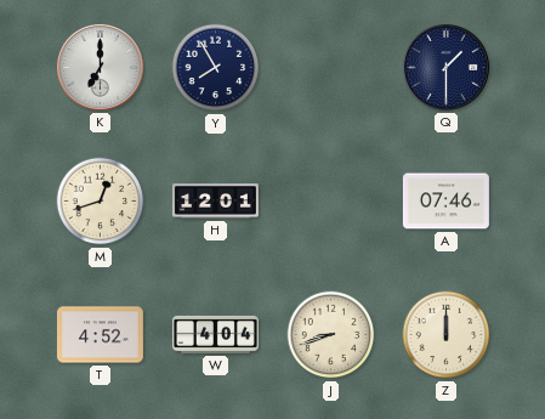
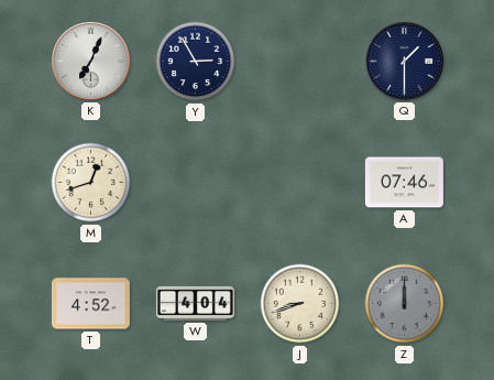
K: 7:00 -> 7:04
Y: 7:55 -> 2:55
H: 12:01 -> none
Z dial: cream -> grey
